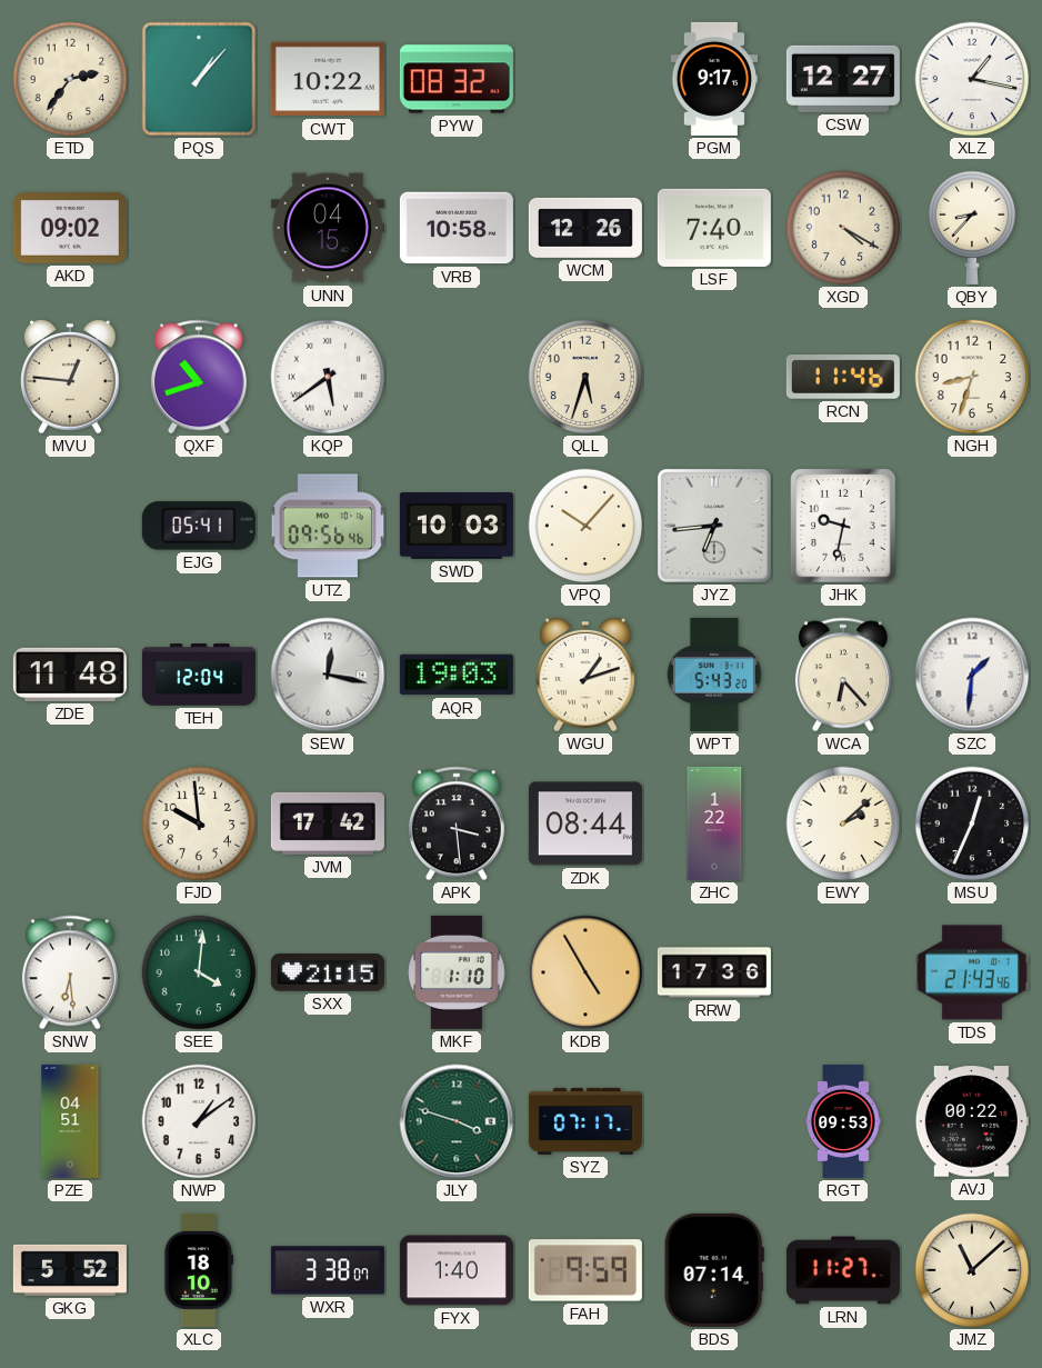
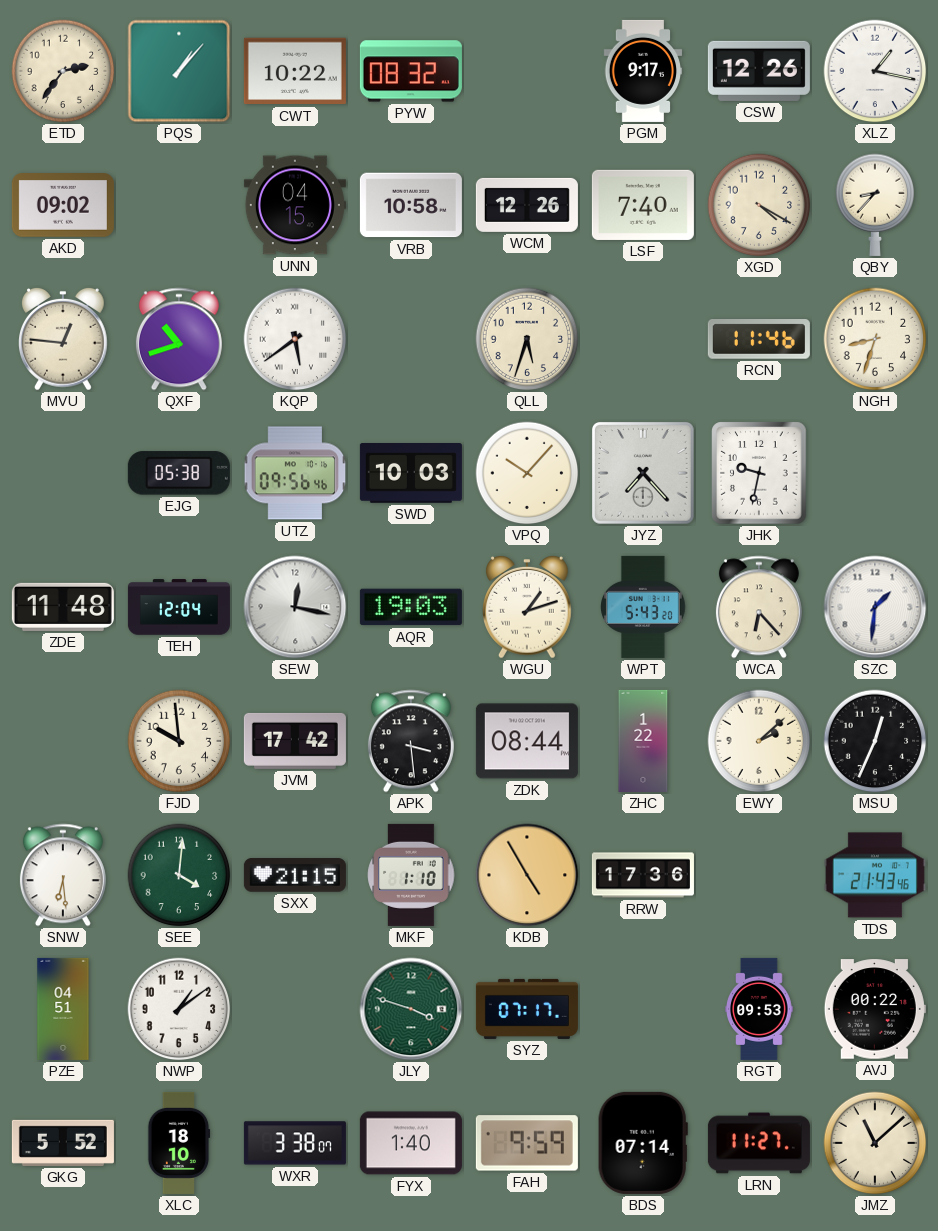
CSW: 12:27 -> 12:26
EJG: 05:41 -> 05:38
JYZ: 6:44 -> 7:23
